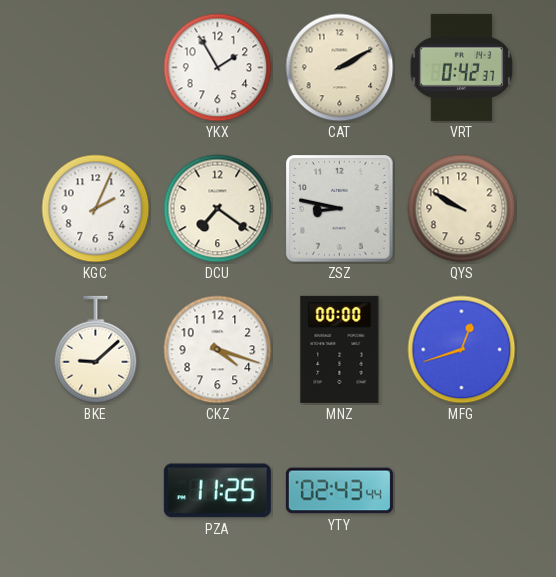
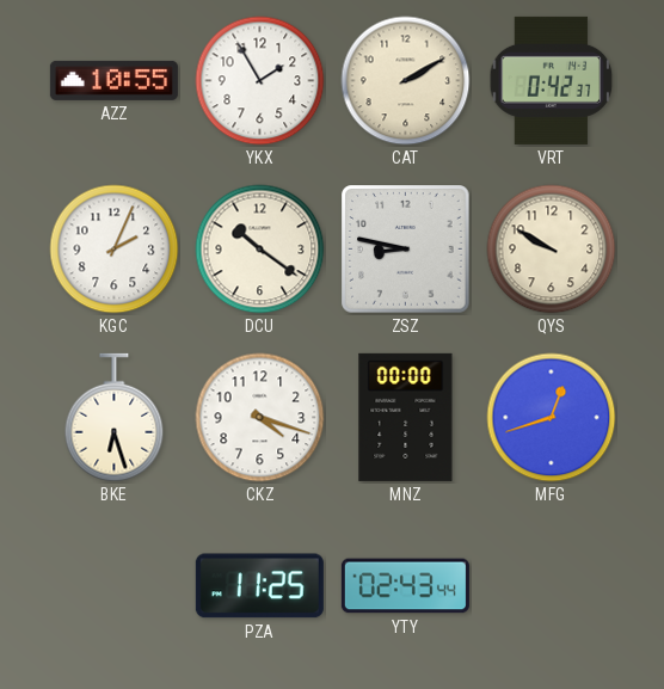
AZZ: none -> 10:55
DCU: 7:21 -> 10:21
BKE: 9:08 -> 6:27
